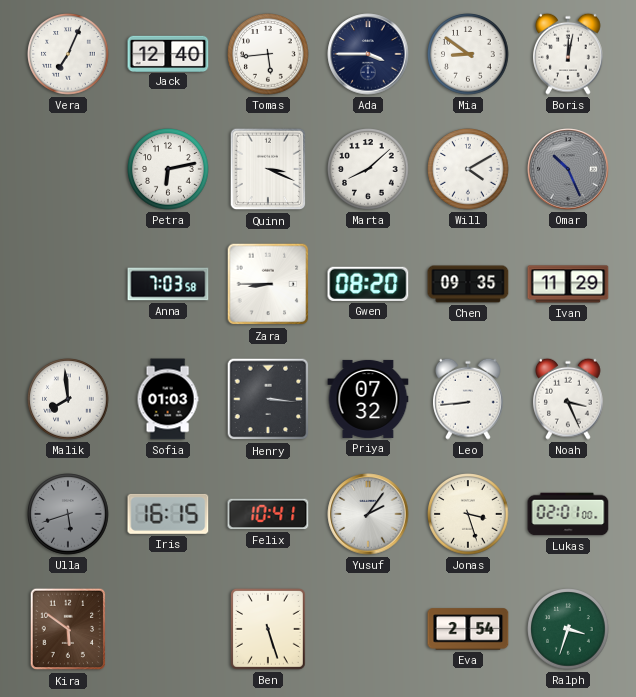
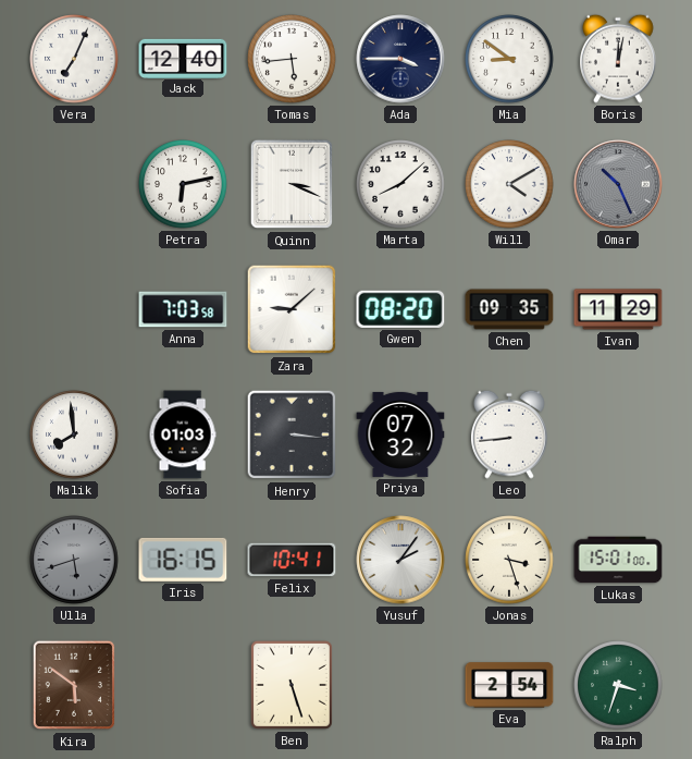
Zara: 8:45 -> 9:08
Noah: 3:26 -> none
Lukas: 02:01 -> 15:01
